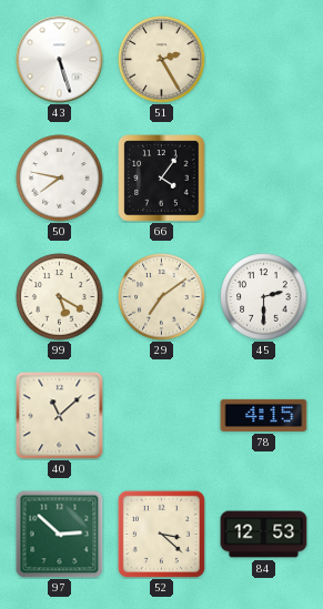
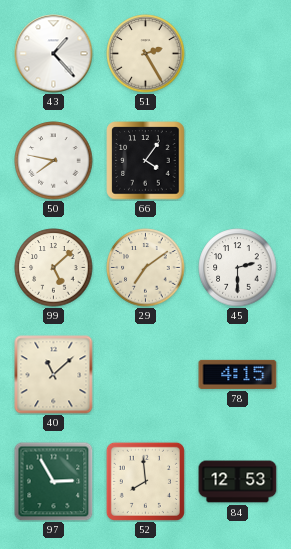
43: 5:27 -> 1:23
99: 5:20 -> 5:08
97: 2:52 -> 2:55
52: 3:22 -> 7:59
